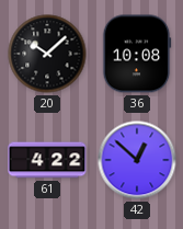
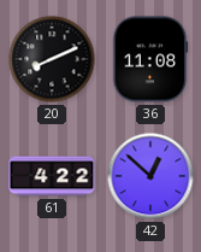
20: 10:08 -> 8:11
36: 10:08 -> 11:08
